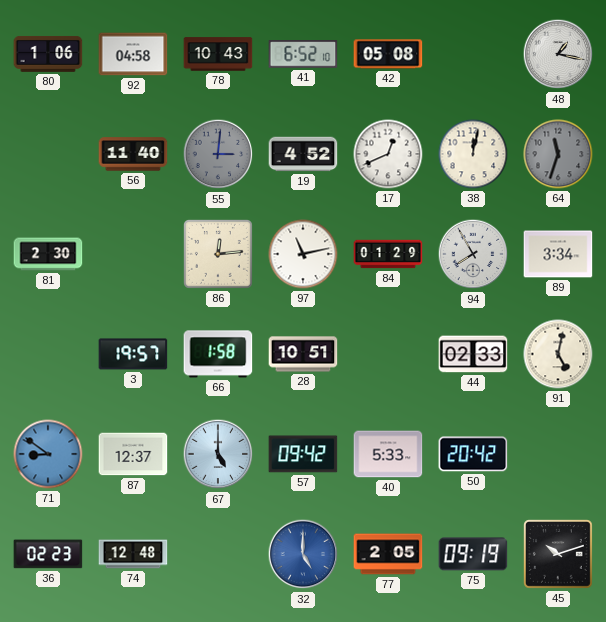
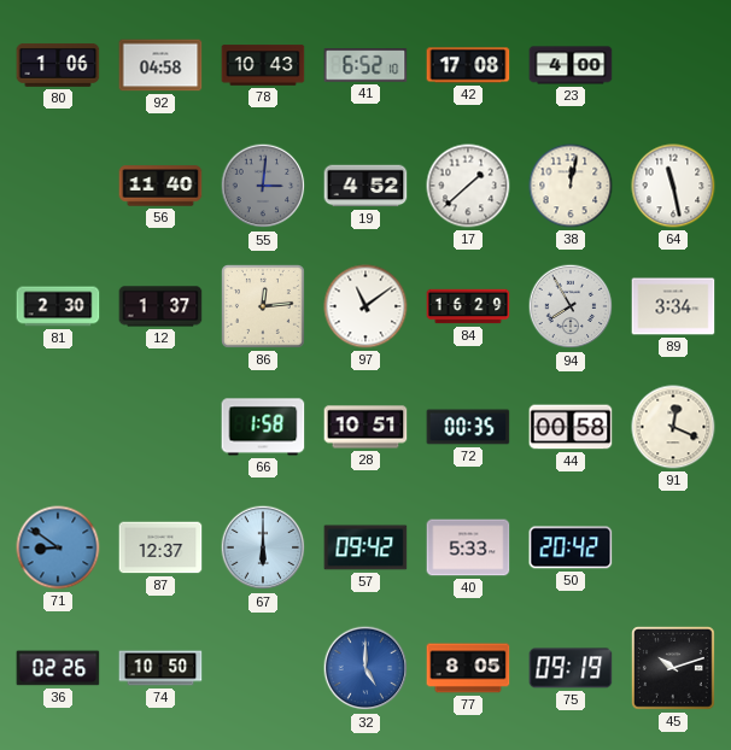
42: 05:08 -> 17:08
23: none -> 4:00
48: 1:17 -> none
17: 12:41 -> 1:38
64: 11:33 -> 11:28
64 dial: grey -> white
12: none -> 1:37
97: 11:13 -> 11:09
84: 01:29 -> 16:29
3: 19:57 -> none
72: none -> 00:35
44: 02:33 -> 00:58
91: 5:02 -> 12:19
67: 5:00 -> 6:00
36: 02:23 -> 02:26
74: 12:48 -> 10:50
77: 2:05 -> 8:05
